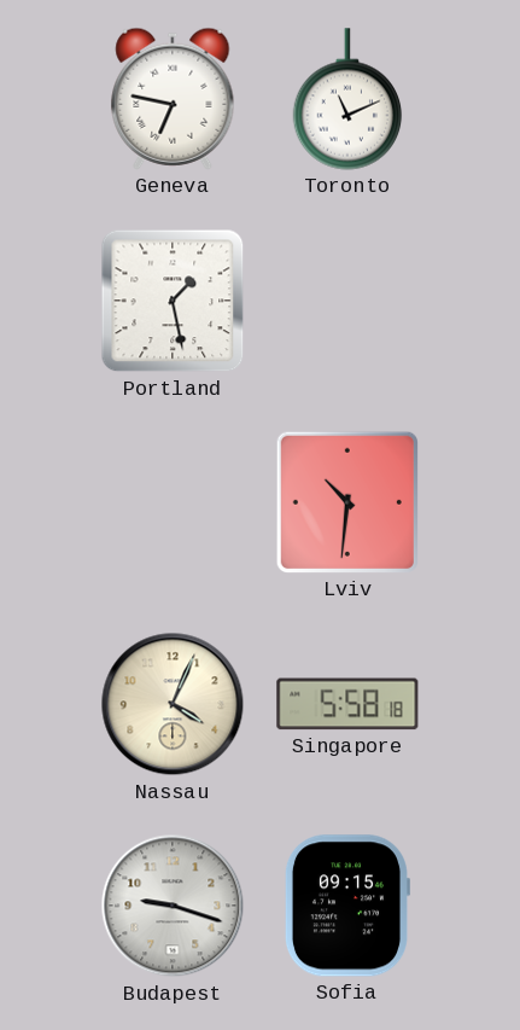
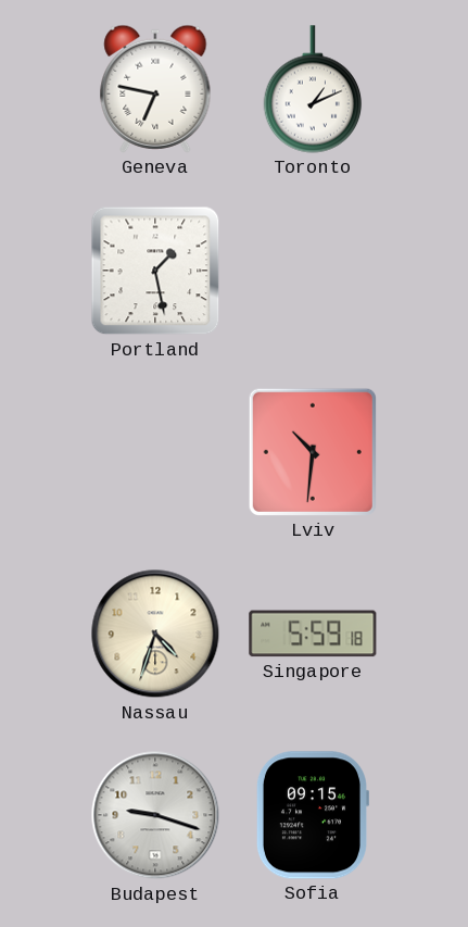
Toronto: 11:11 -> 1:11
Nassau: 4:04 -> 4:33
Singapore: 5:58 -> 5:59
